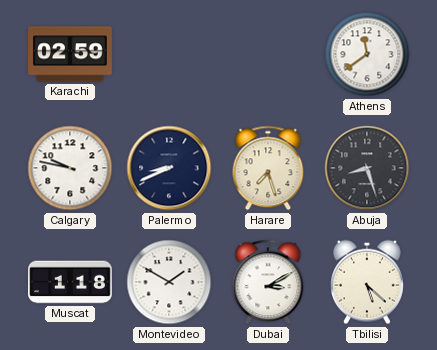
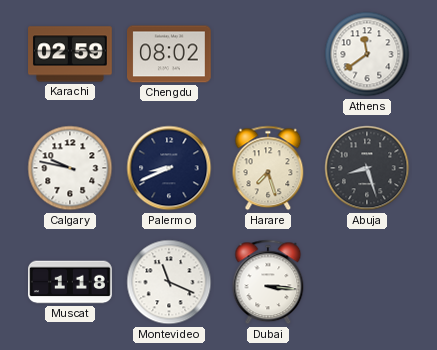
Chengdu: none -> 08:02
Montevideo: 1:50 -> 11:19
Dubai: 3:10 -> 3:16
Tbilisi: 5:22 -> none
